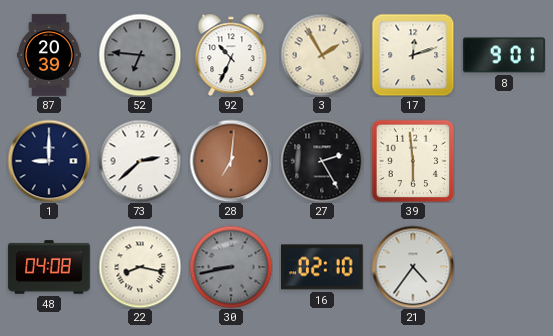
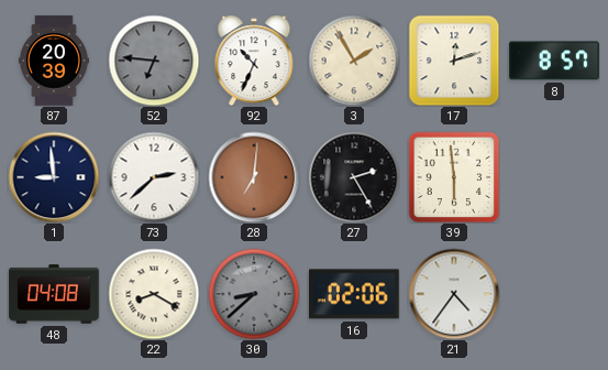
8: 9:01 -> 8:57
1: 9:00 -> 8:59
22: 8:17 -> 8:20
30: 8:43 -> 8:38
16: 02:10 -> 02:06
